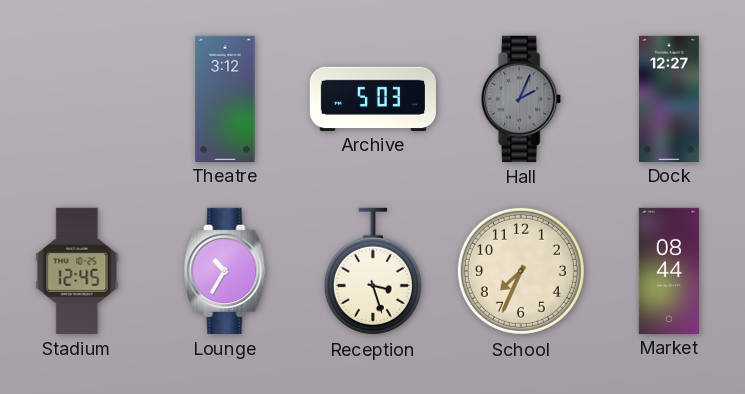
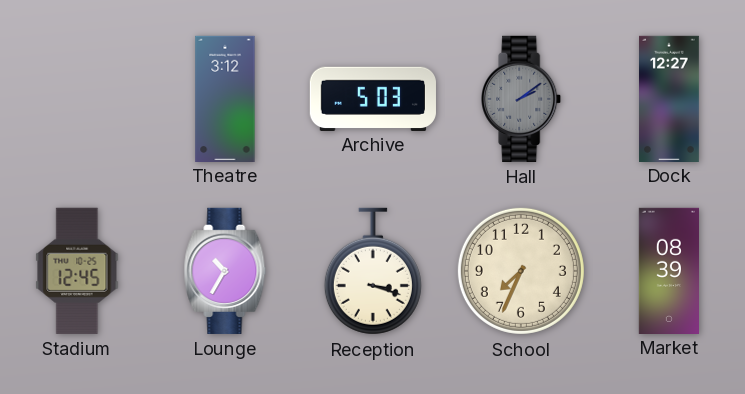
Hall: 2:04 -> 2:09
Reception: 3:27 -> 3:18
Market: 08:44 -> 08:39
